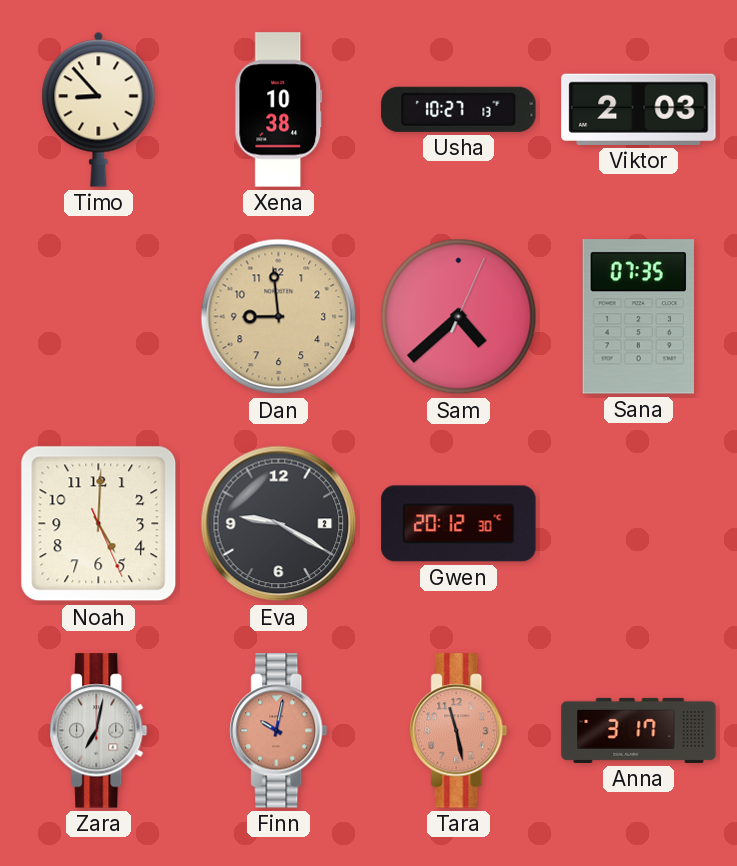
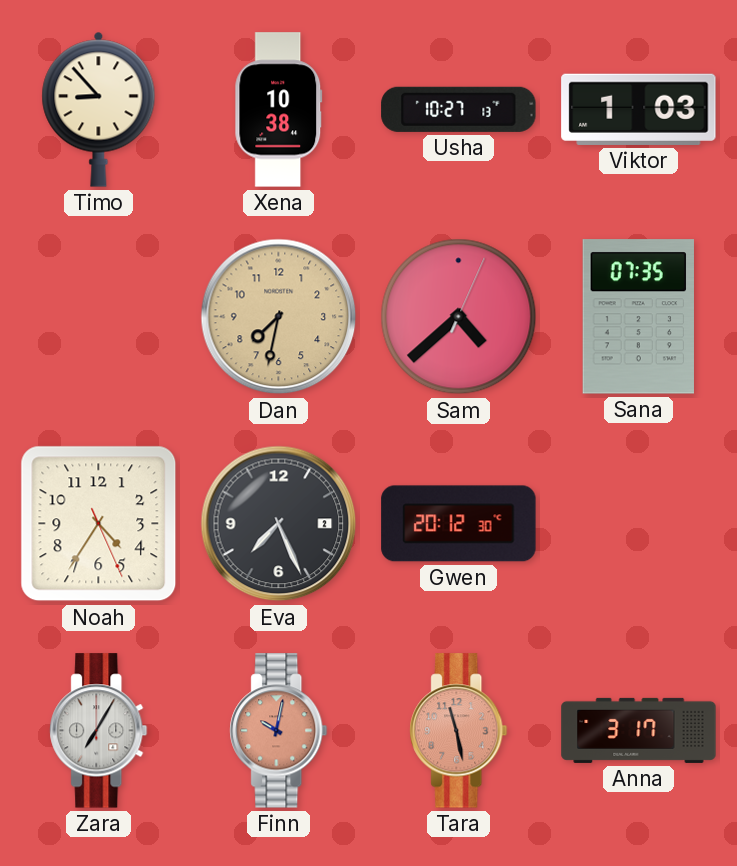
Viktor: 2:03 -> 1:03
Dan: 8:59 -> 7:32
Noah: 5:00 -> 4:35
Eva: 9:20 -> 7:26
Zara: 7:02 -> 7:05
